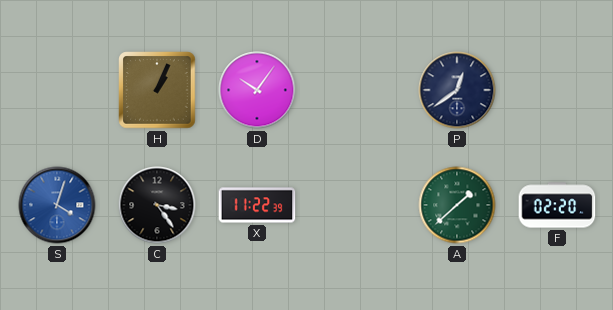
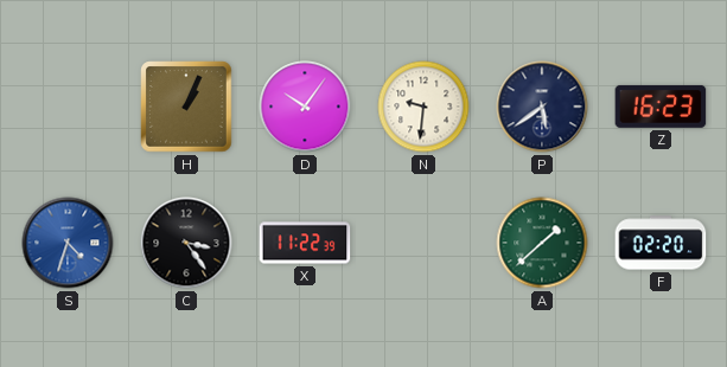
N: none -> 9:31
P: 12:39 -> 5:39
Z: none -> 16:23
S: 4:03 -> 4:33
